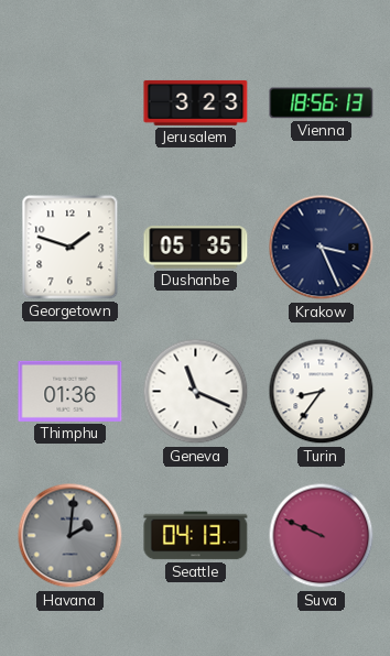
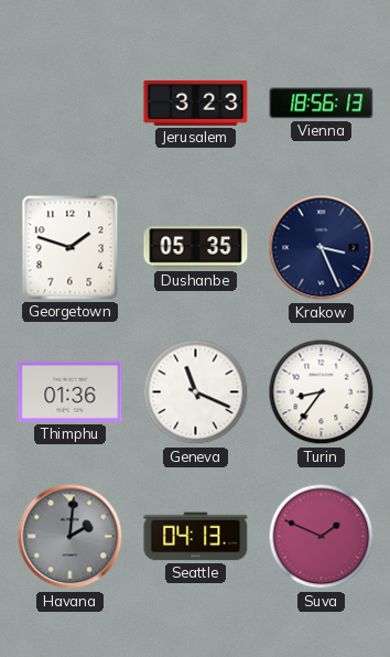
Suva: 9:49 -> 1:49
